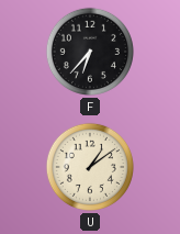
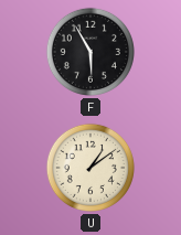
F: 6:37 -> 5:55
